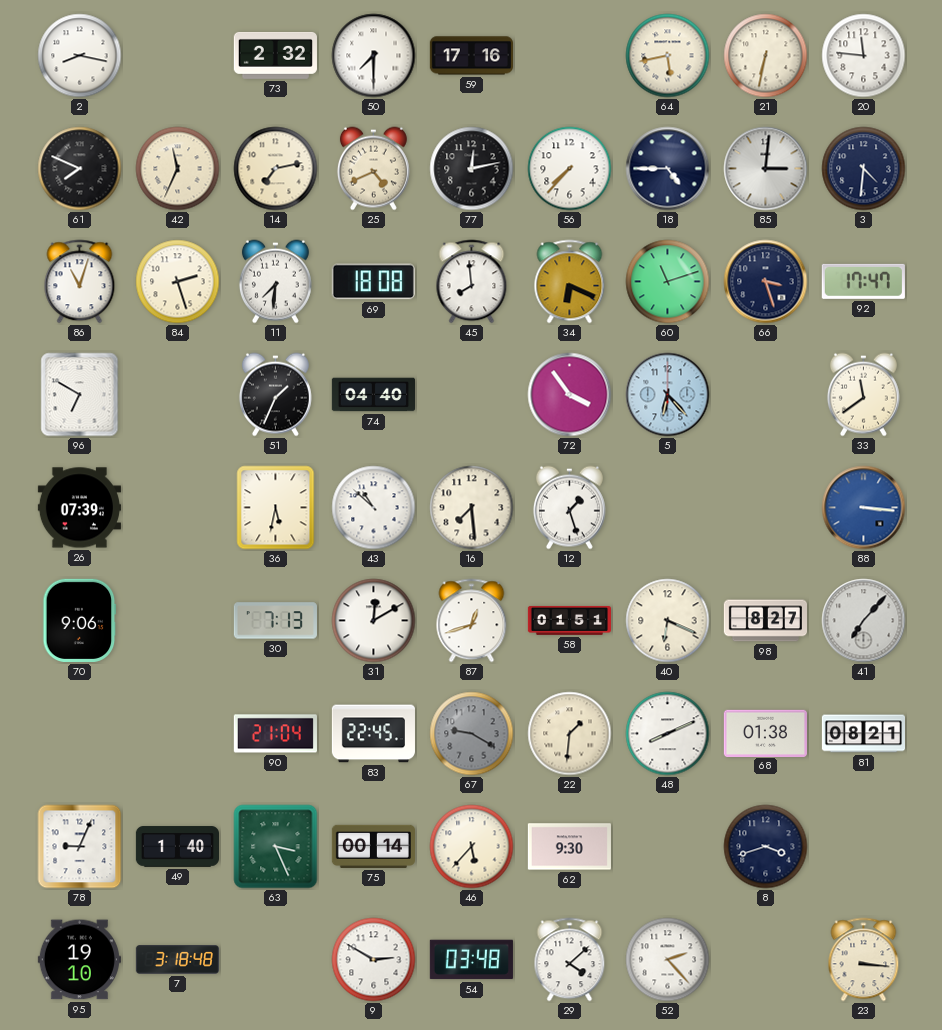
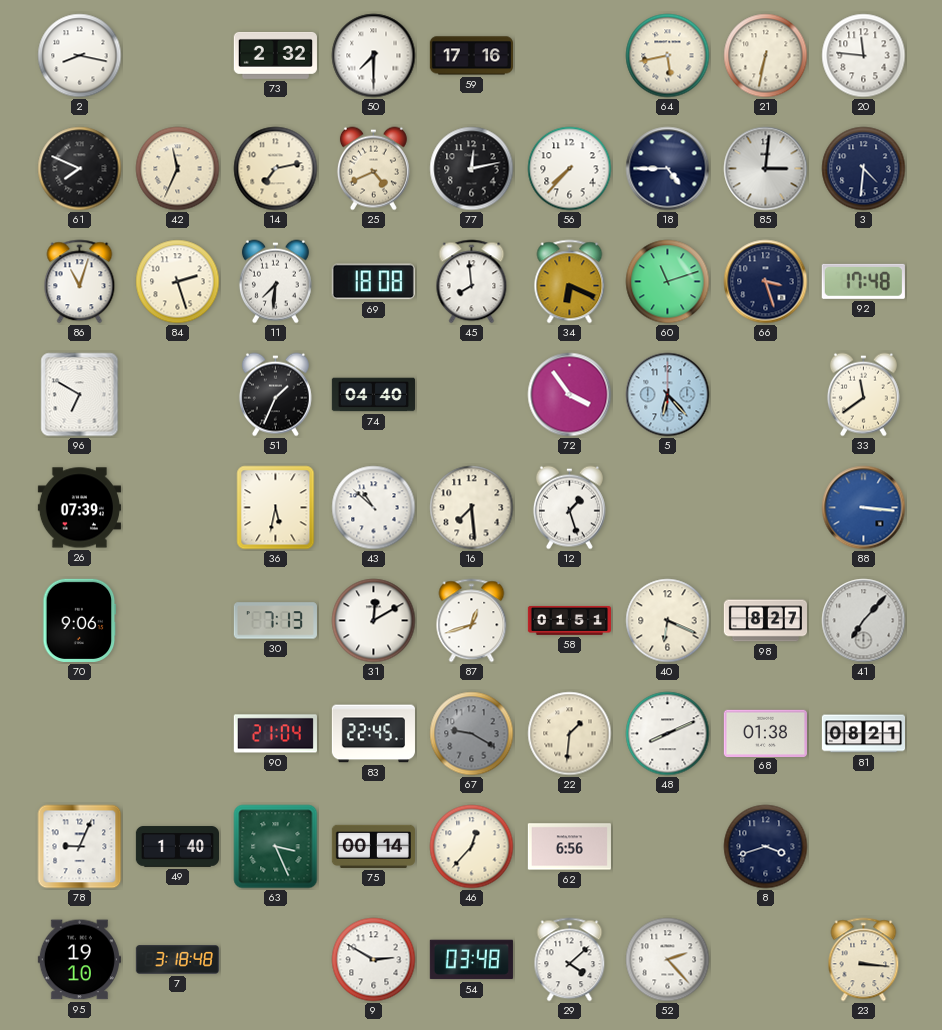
92: 17:47 -> 17:48
46: 5:37 -> 12:37
62: 9:30 -> 6:56
